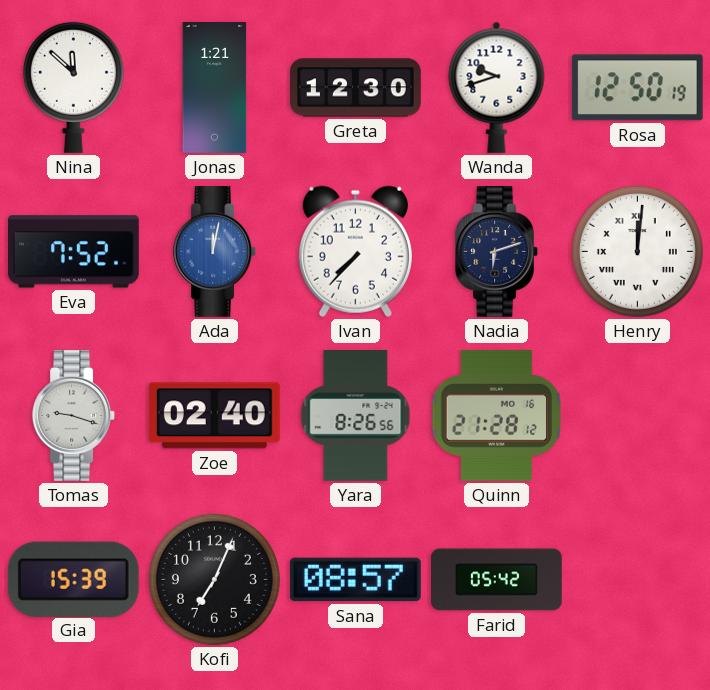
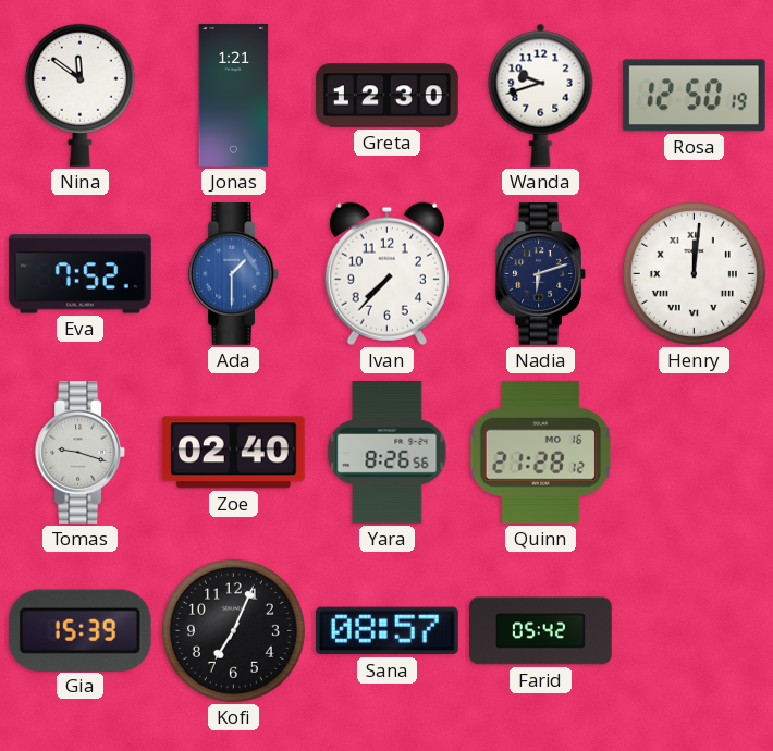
Nina: 11:52 -> 11:51
Ada: 12:02 -> 1:30
